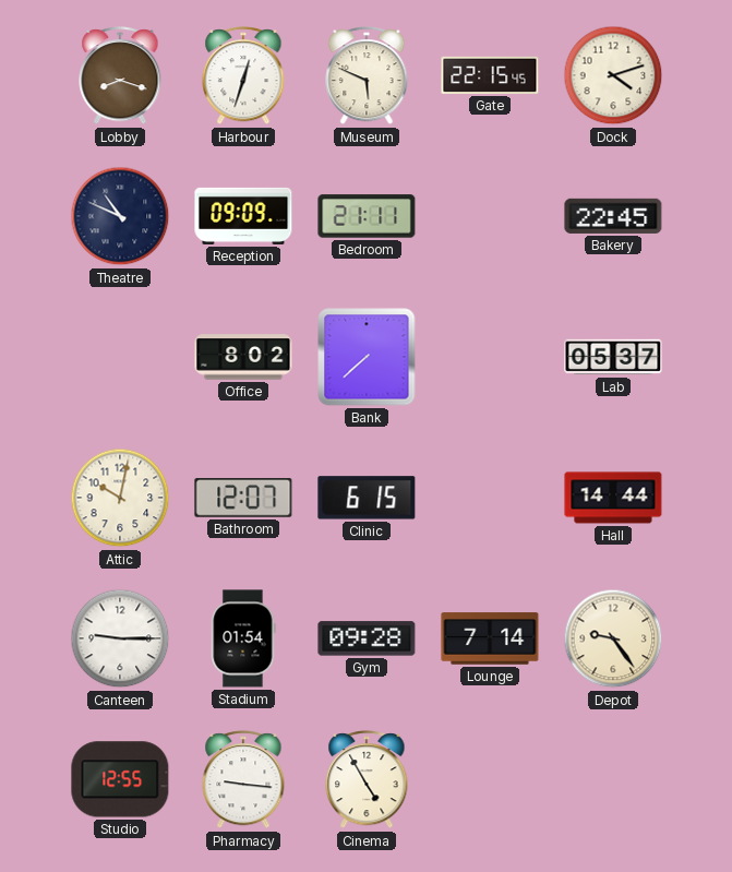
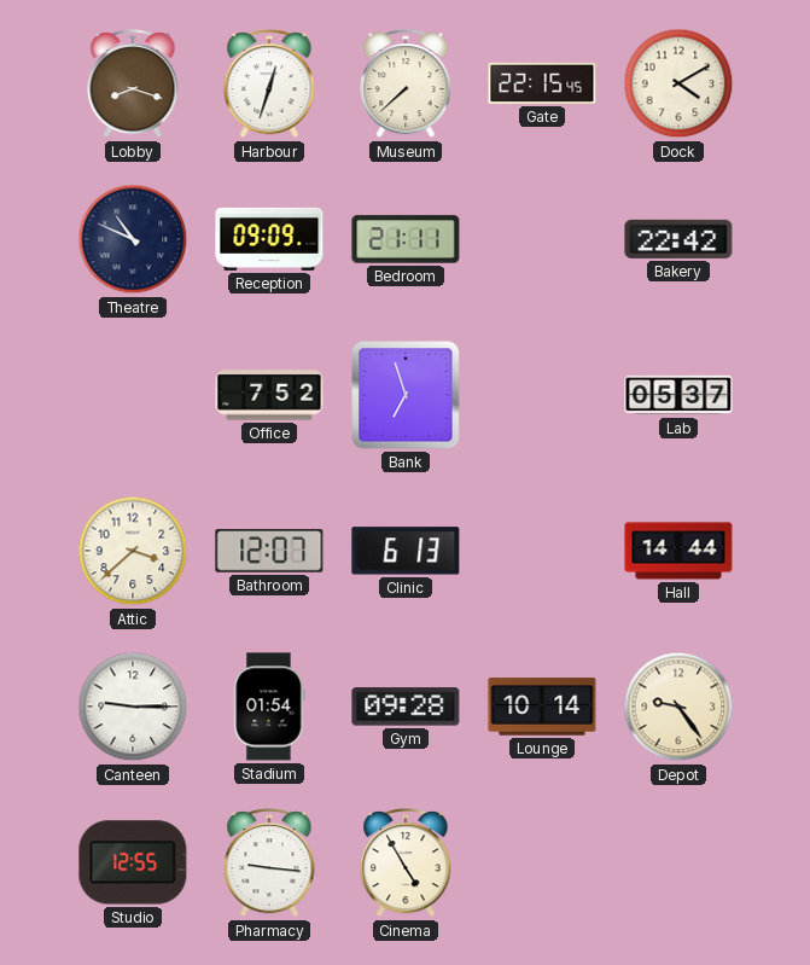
Museum: 5:49 -> 7:38
Dock: 4:12 -> 4:10
Bakery: 22:45 -> 22:42
Office: 8:02 -> 7:52
Bank: 7:38 -> 6:57
Attic: 10:02 -> 3:38
Clinic: 6:15 -> 6:13
Lounge: 7:14 -> 10:14
